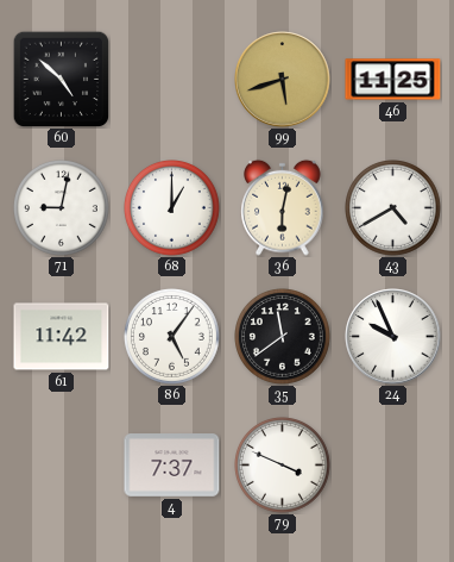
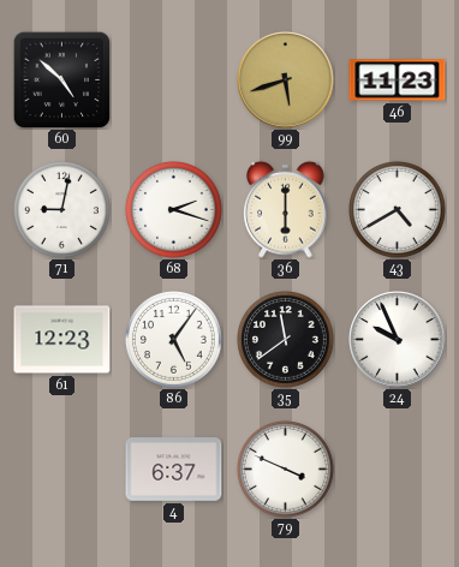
46: 11:25 -> 11:23
68: 1:00 -> 2:18
36: 6:02 -> 6:00
61: 11:42 -> 12:23
4: 7:37 -> 6:37
